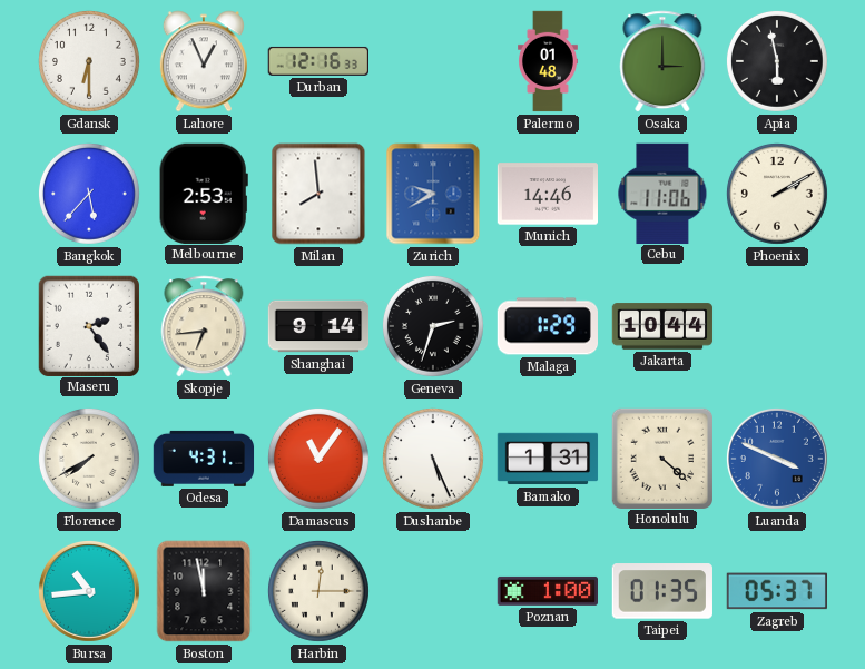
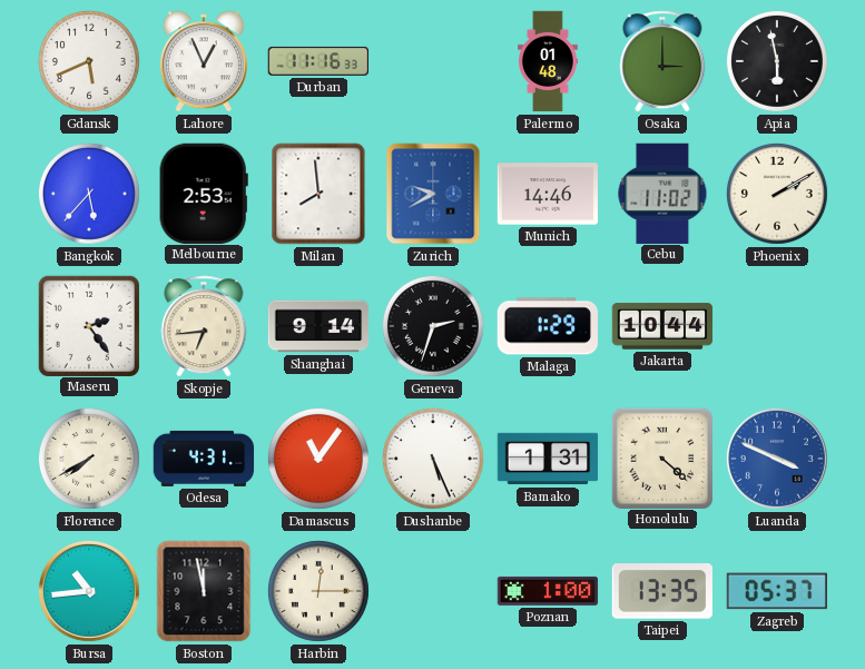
Gdansk: 6:30 -> 5:41
Durban: 12:16 -> 11:16
Cebu: 11:06 -> 11:02
Taipei: 01:35 -> 13:35
